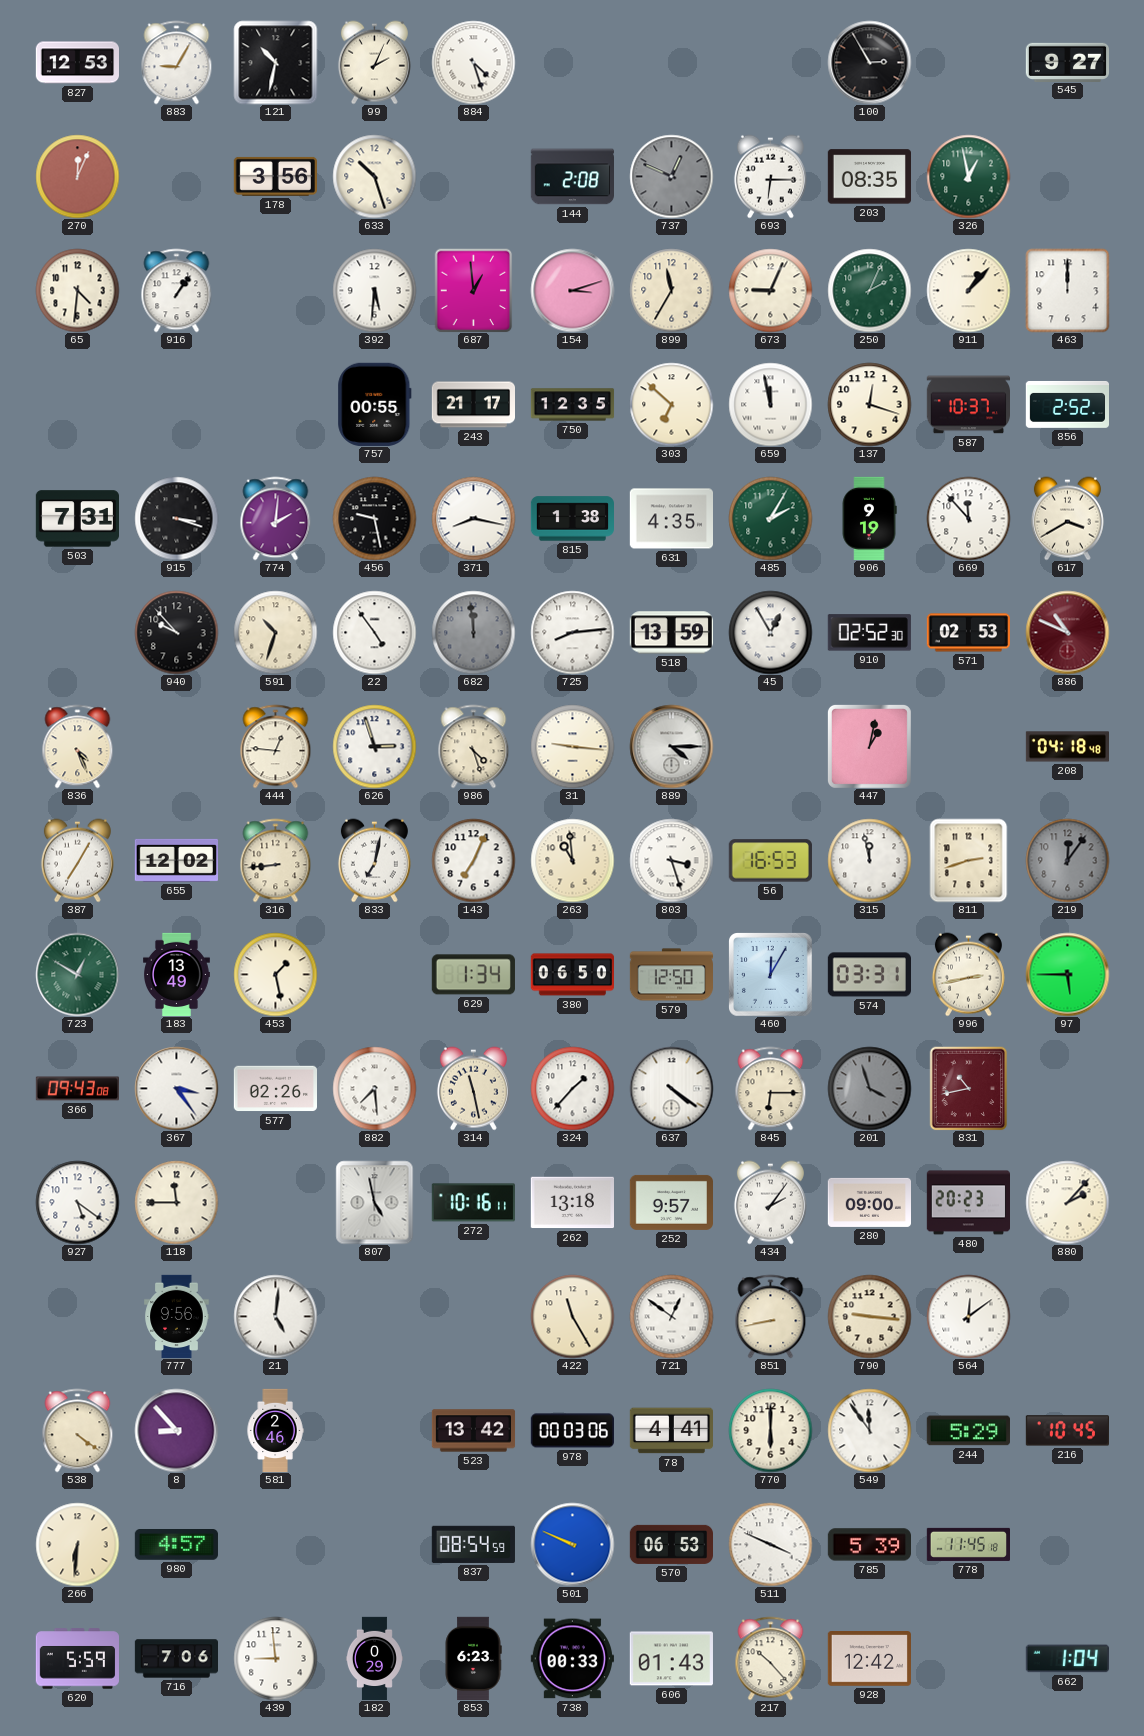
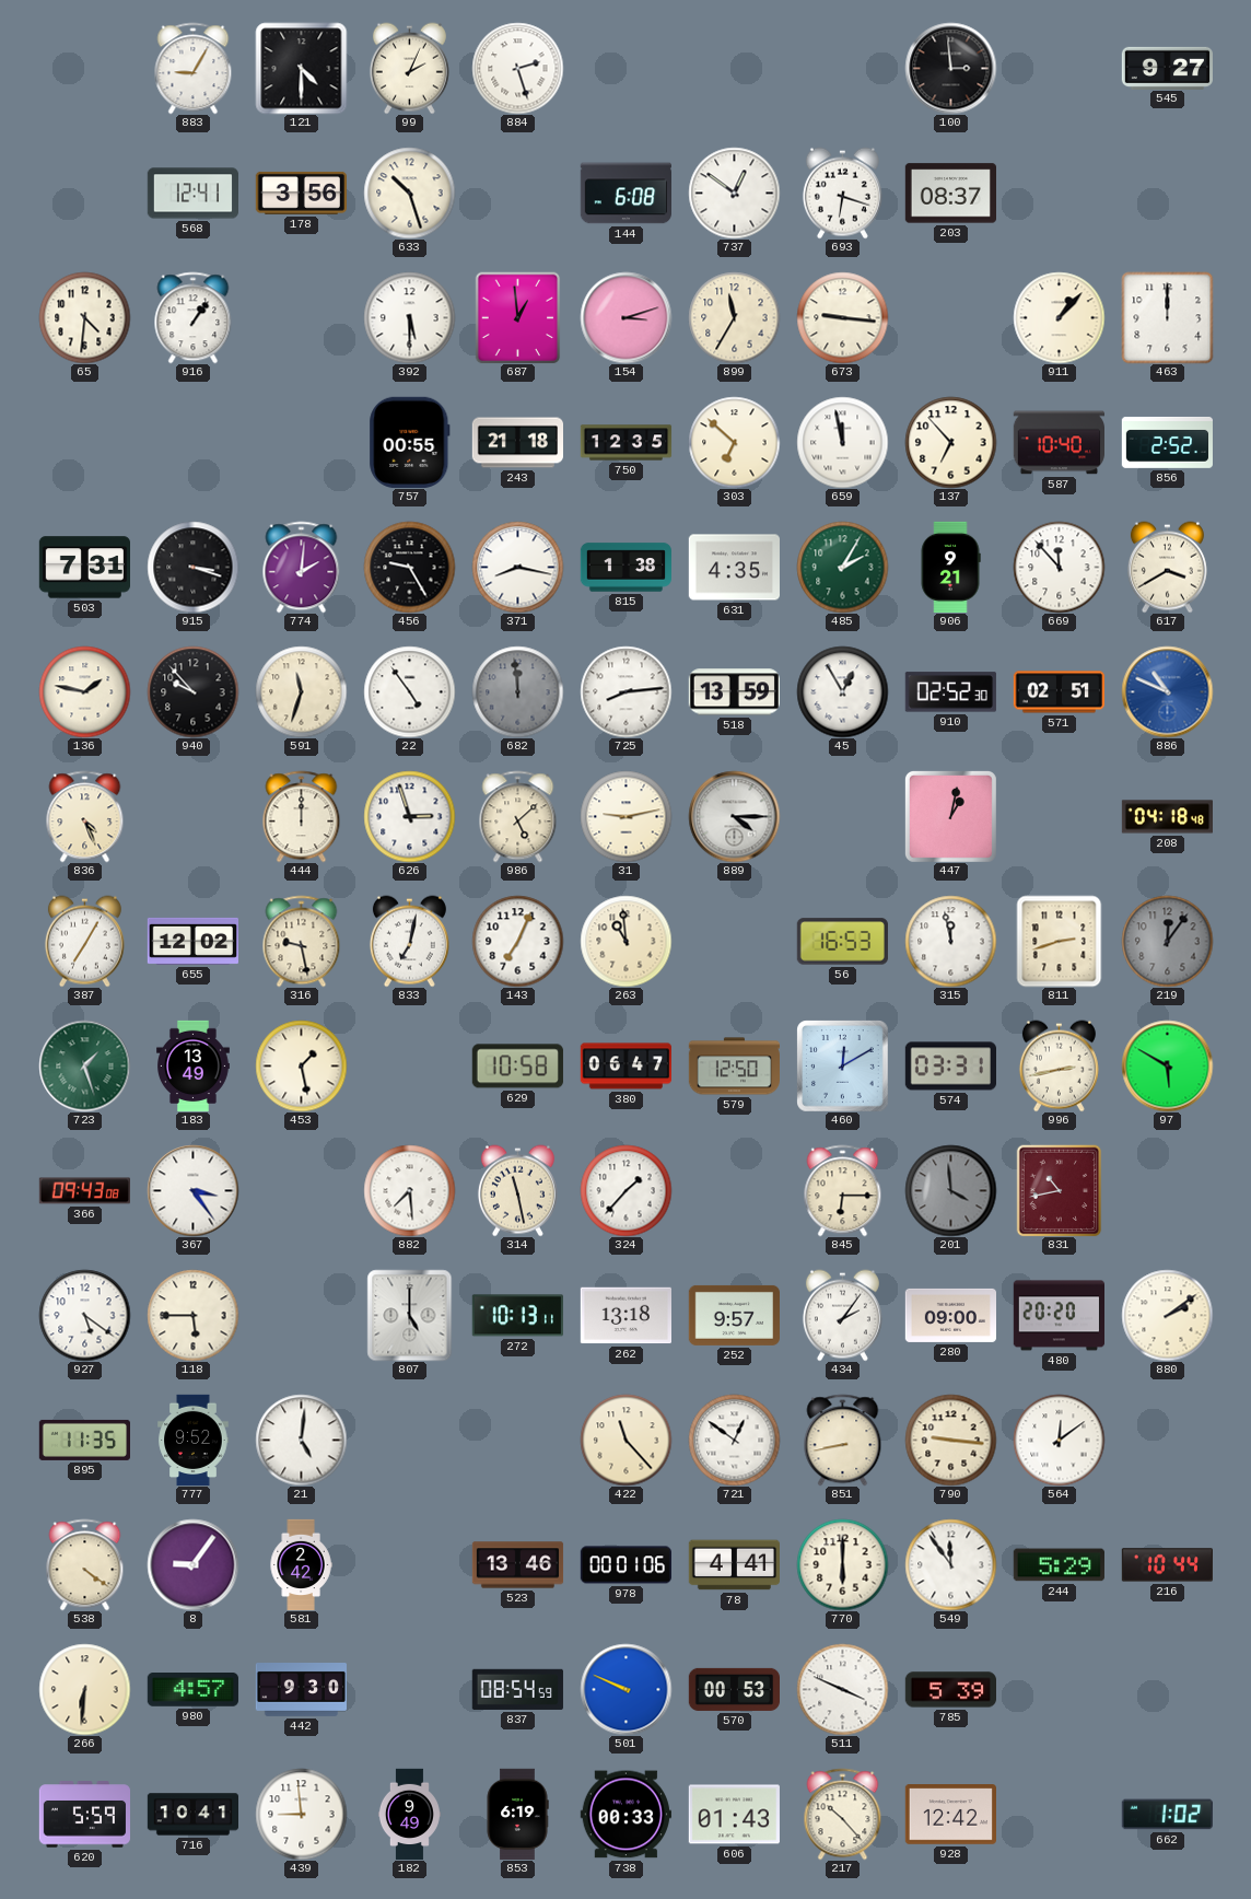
827: 12:53 -> none
121: 10:32 -> 4:30
884: 4:27 -> 2:27
100: 2:55 -> 2:59
270: 12:04 -> none
568: none -> 12:41
144: 2:08 -> 6:08
737: 12:49 -> 12:51
737 dial: grey -> white
693: 6:15 -> 6:18
203: 08:35 -> 08:37
326: 12:58 -> none
392: 5:31 -> 5:30
673: 9:04 -> 9:16
250: 2:04 -> none
243: 21:17 -> 21:18
137: 12:18 -> 6:53
587: 10:37 -> 10:40
456: 9:28 -> 9:25
906: 9:19 -> 9:21
136: none -> 1:47
591: 10:33 -> 11:33
571: 02:53 -> 02:51
886 dial: burgundy -> blue
444: 12:46 -> 12:00
986: 4:27 -> 5:08
31: 9:16 -> 9:13
316: 8:44 -> 9:28
803: 3:27 -> none
723: 12:50 -> 1:27
629: 1:34 -> 10:58
380: 06:50 -> 06:47
460: 12:05 -> 12:10
97: 5:45 -> 5:50
577: 02:26 -> none
637: 4:21 -> none
201: 3:57 -> 3:59
118: 11:45 -> 5:45
807: 4:58 -> 5:00
272: 10:16 -> 10:13
480: 20:23 -> 20:20
880: 2:07 -> 2:09
895: none -> 11:35
777: 9:56 -> 9:52
422: 11:25 -> 11:23
8: 8:53 -> 9:06
581: 2:46 -> 2:42
523: 13:42 -> 13:46
978: 00:03 -> 00:01
216: 10:45 -> 10:44
442: none -> 9:30
570: 06:53 -> 00:53
778: 11:45 -> none
716: 7:06 -> 10:41
182: 0:29 -> 9:49
853: 6:23 -> 6:19
662: 1:04 -> 1:02
